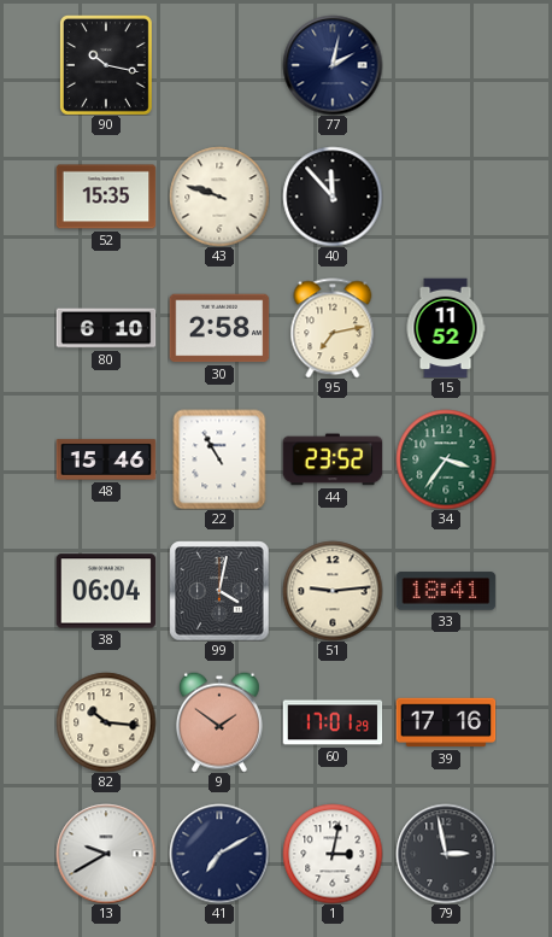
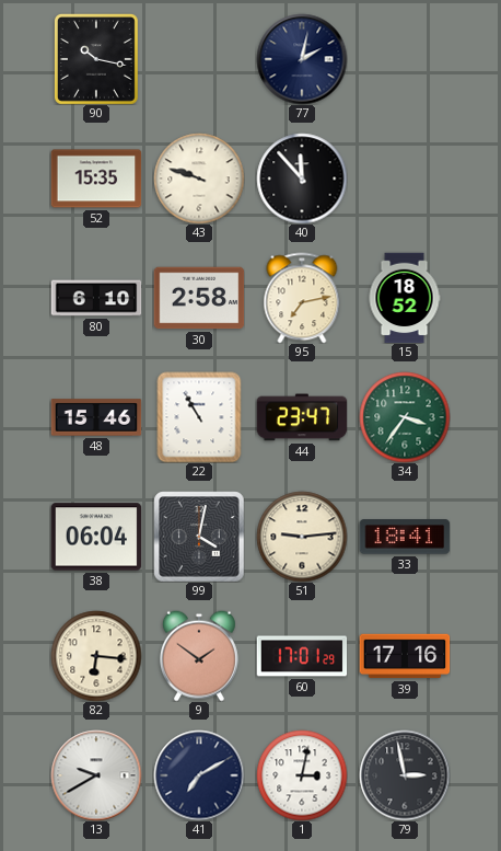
15: 11:52 -> 18:52
44: 23:52 -> 23:47
82: 10:16 -> 6:16
